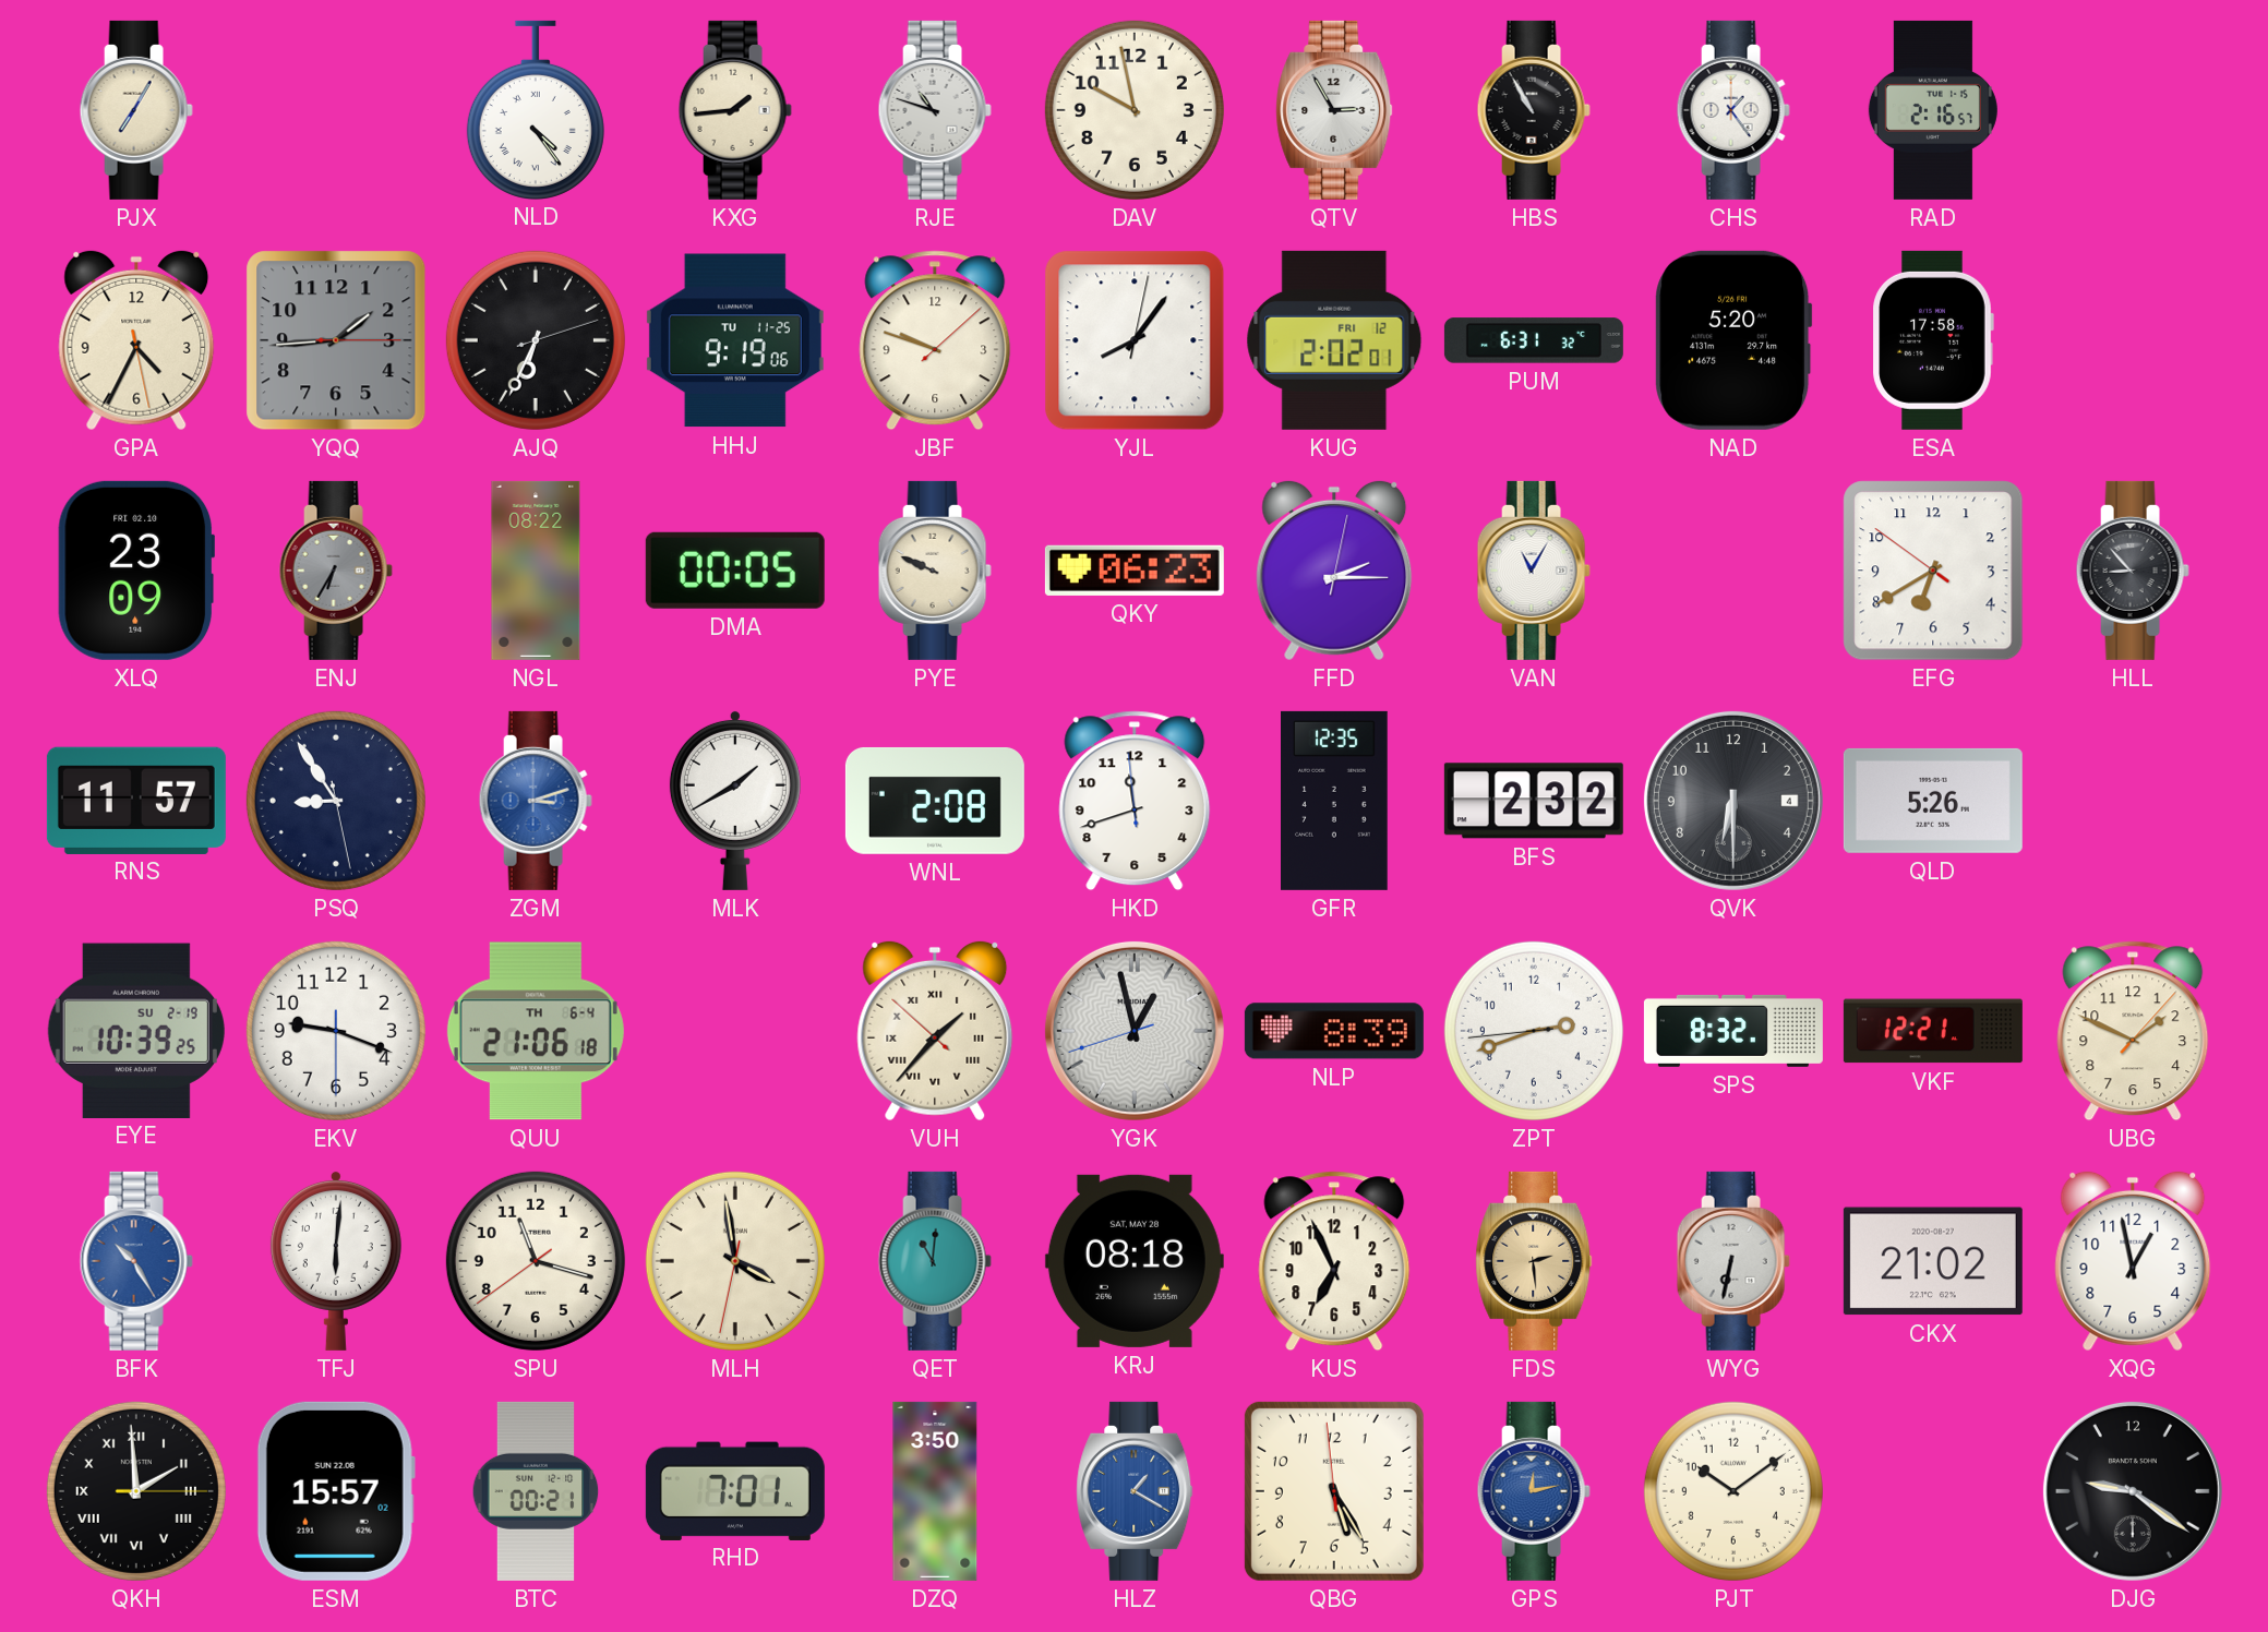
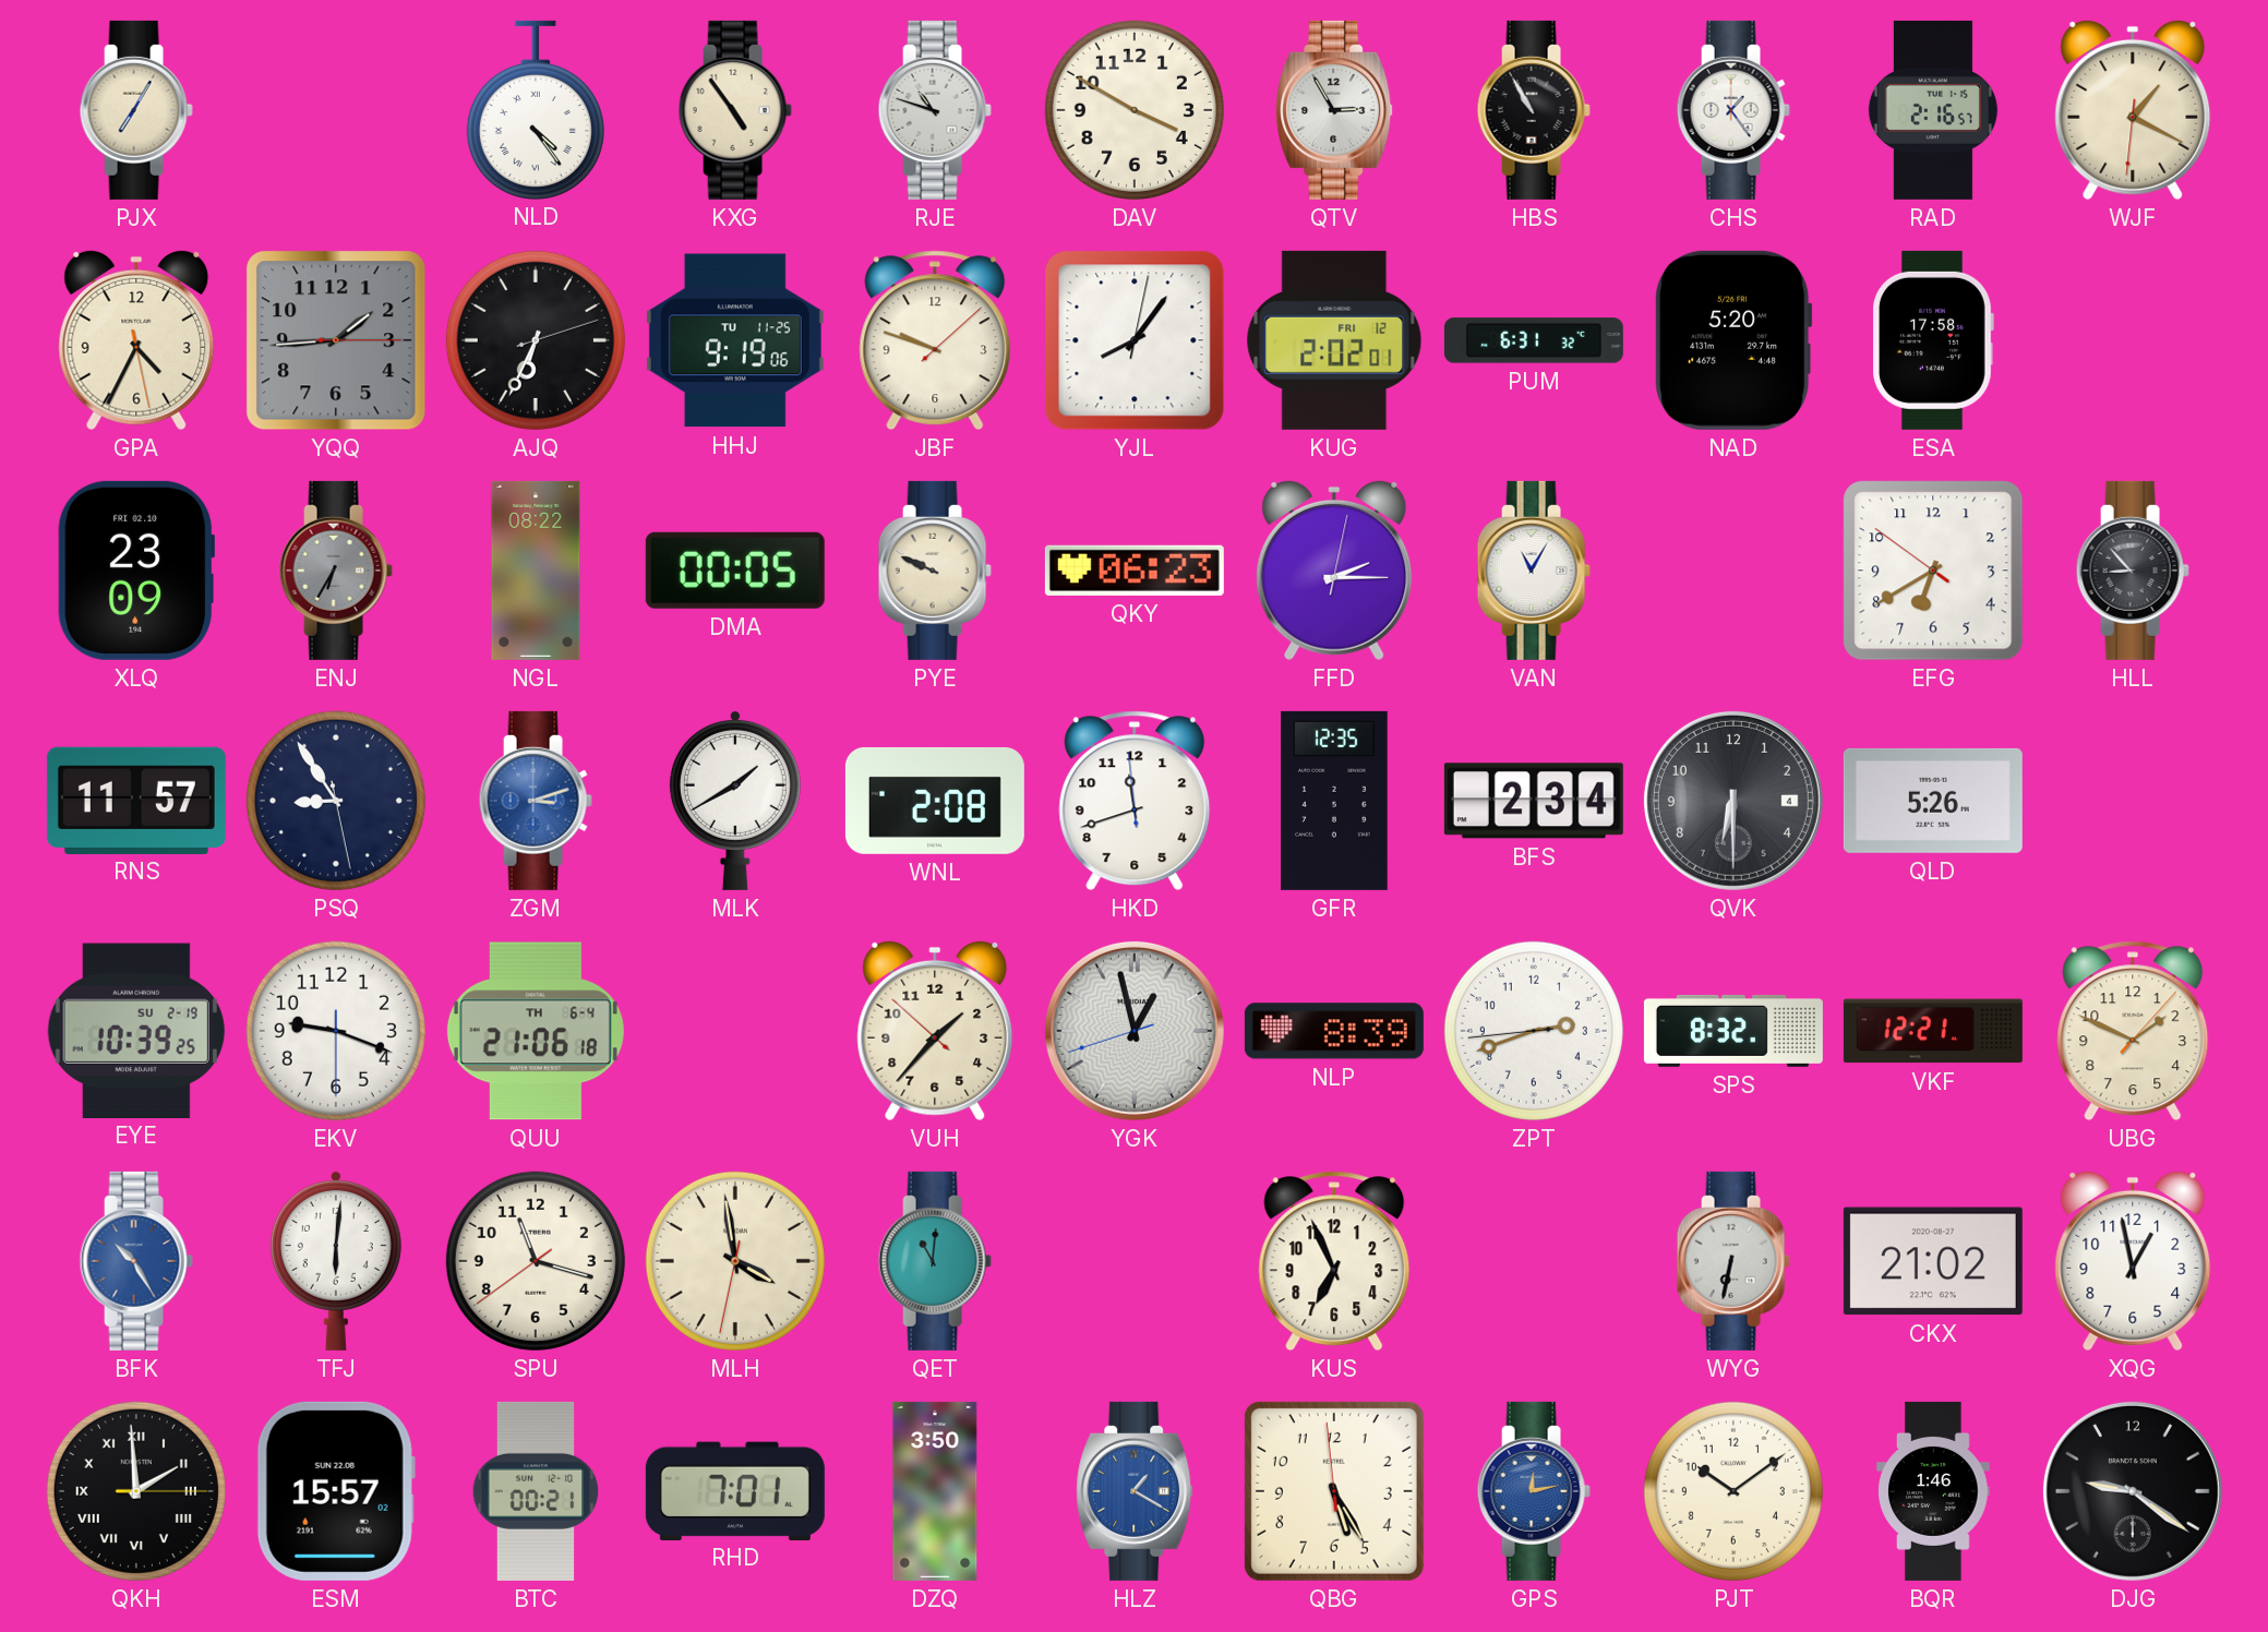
KXG: 1:44 -> 4:54
DAV: 9:58 -> 3:50
WJF: none -> 1:19
BFS: 2:32 -> 2:34
VUH numerals: Roman -> Arabic
KRJ: 08:18 -> none
FDS: 2:29 -> none
BQR: none -> 1:46
